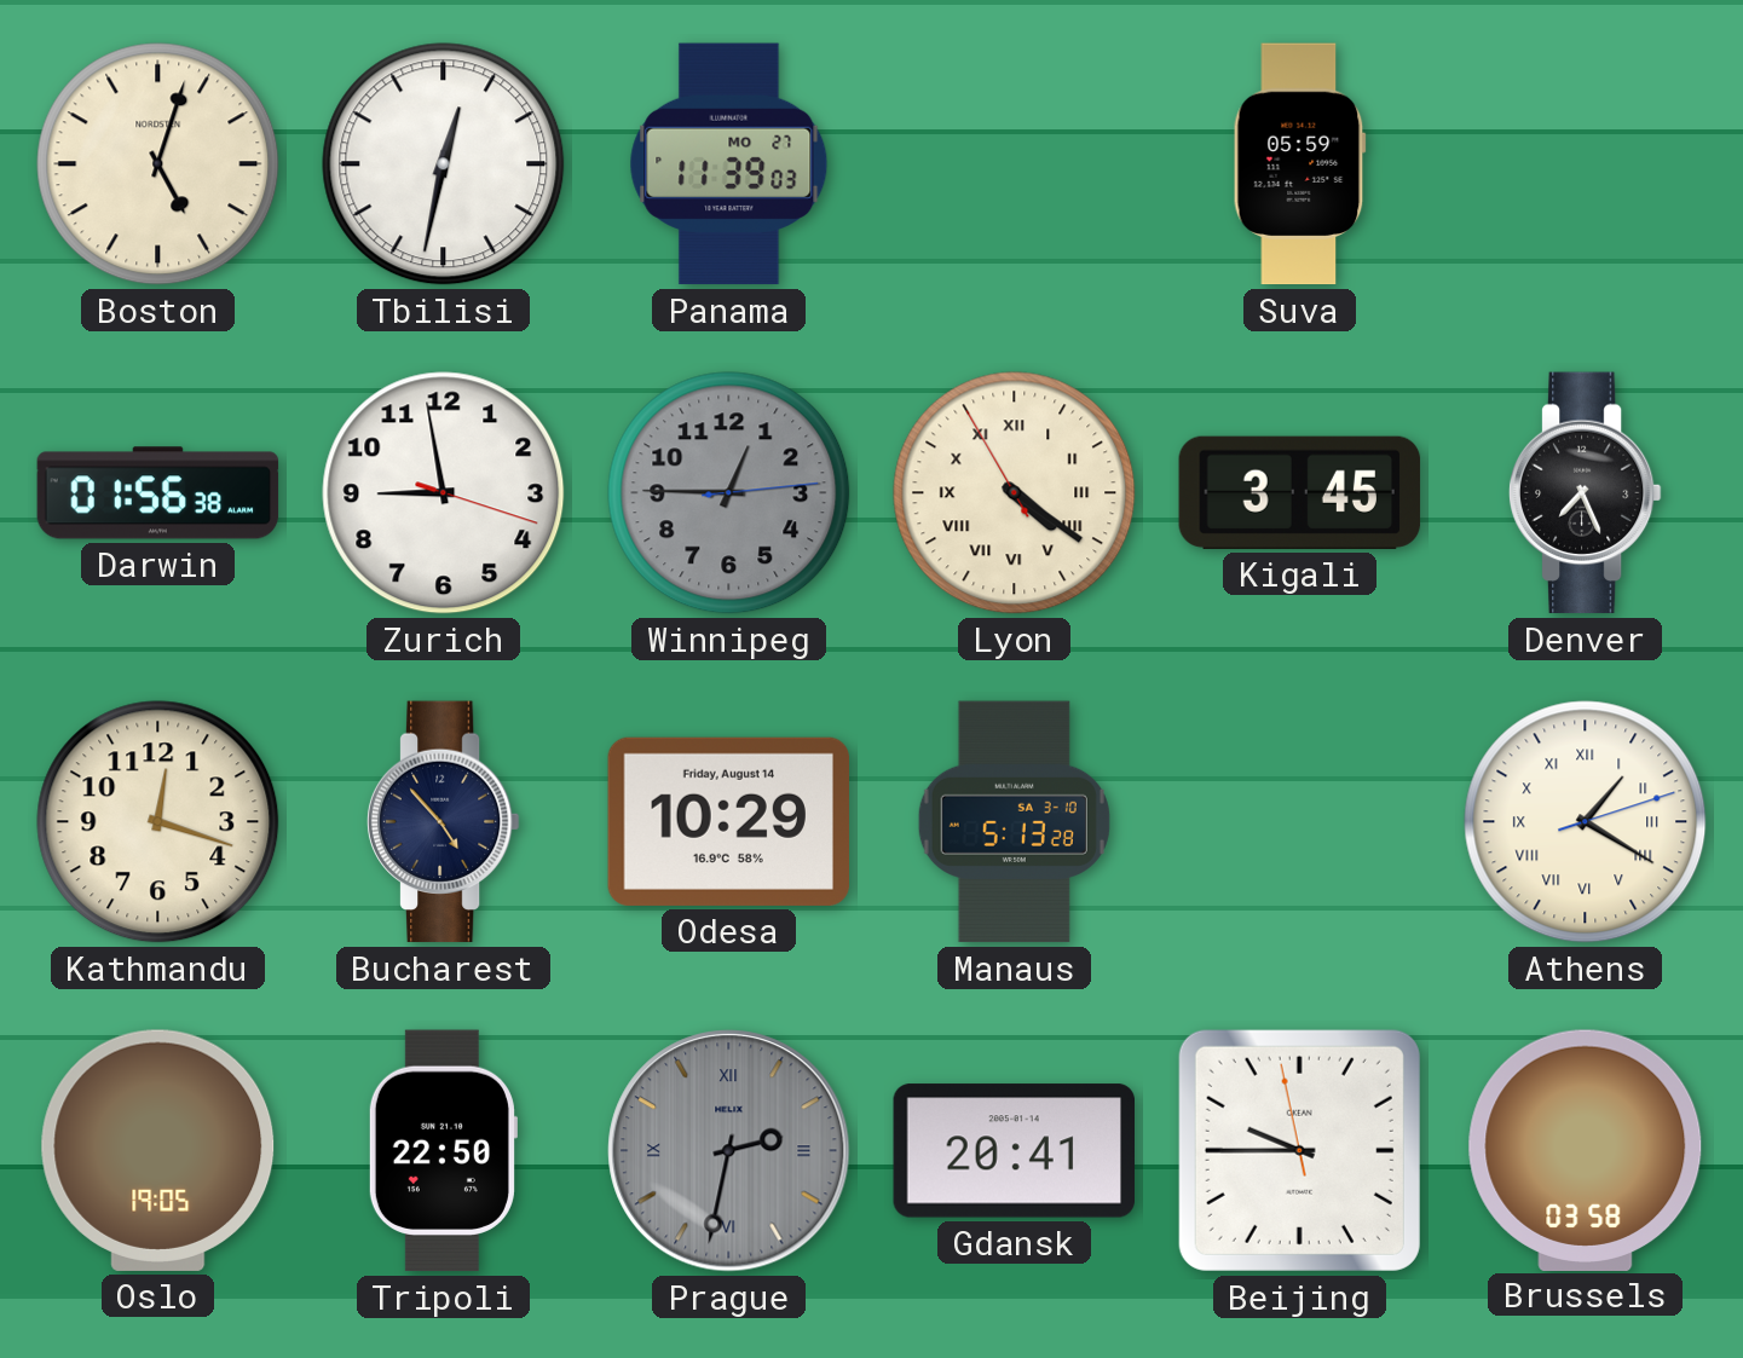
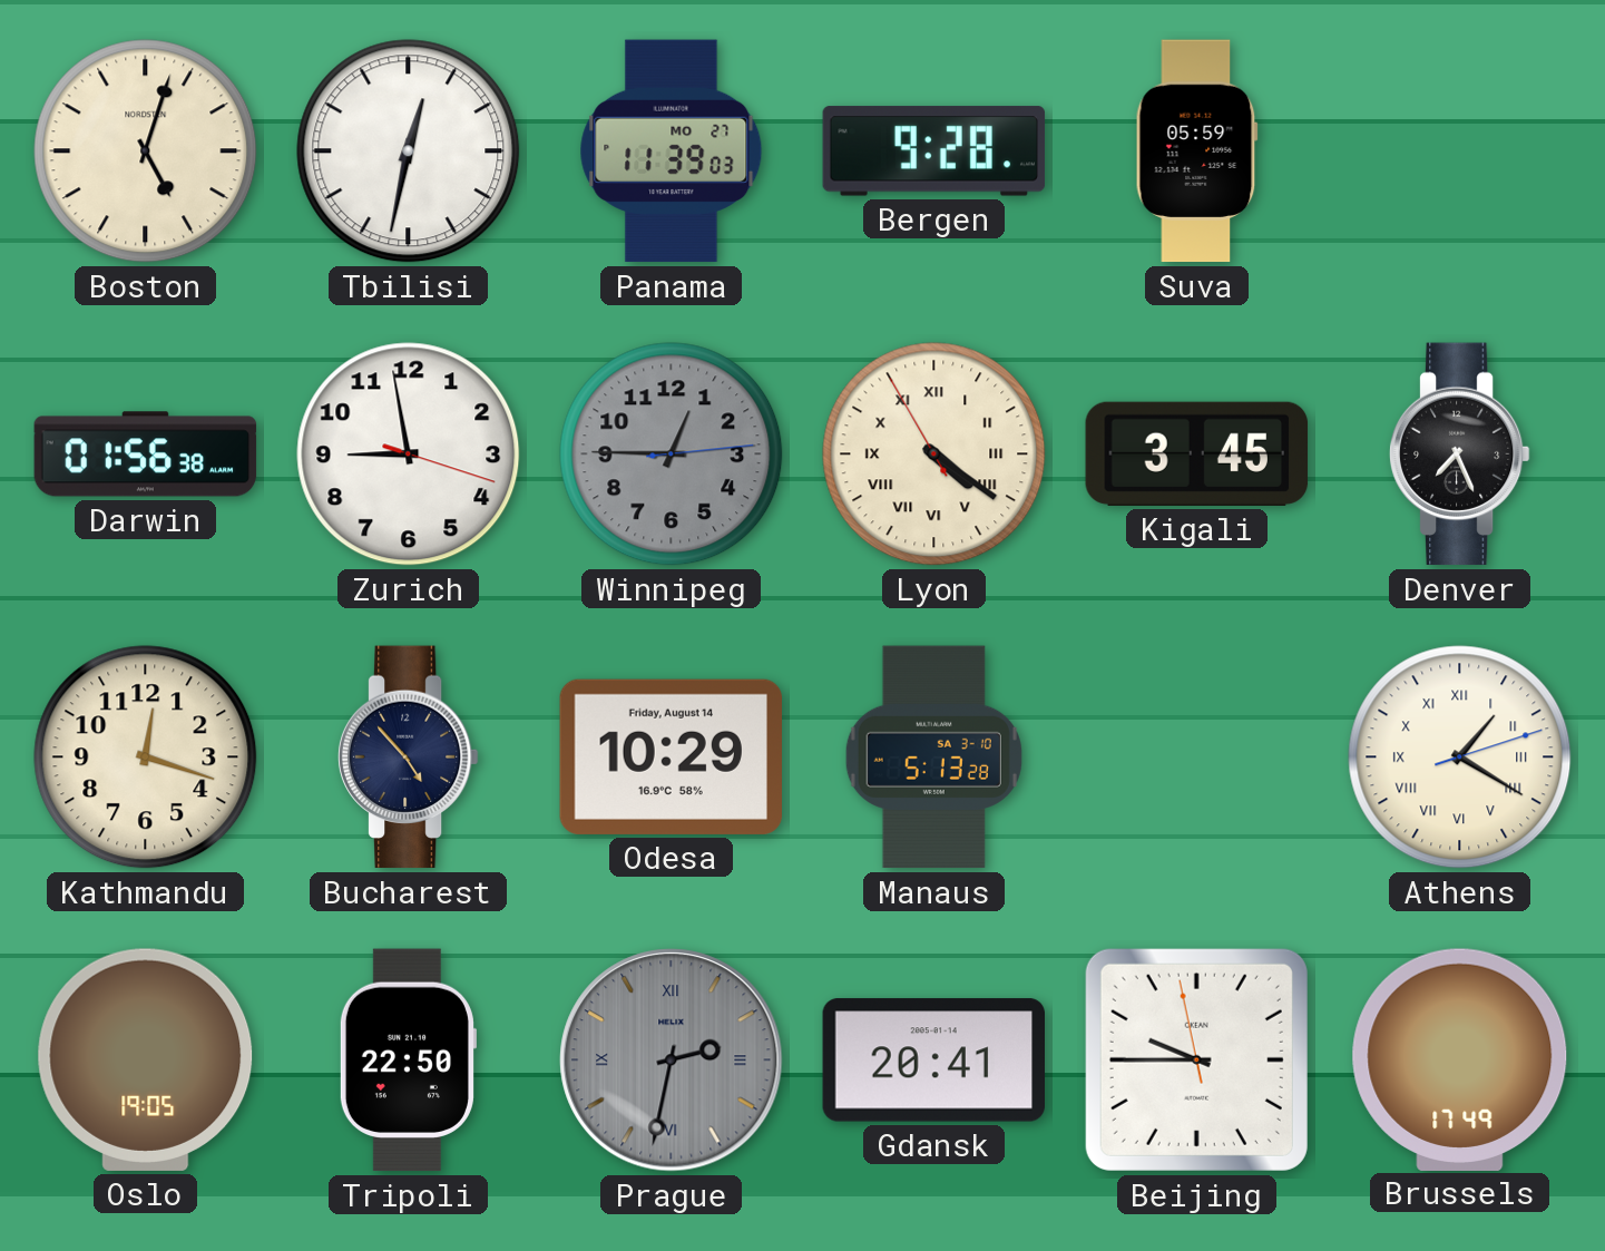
Bergen: none -> 9:28
Brussels: 03:58 -> 17:49
